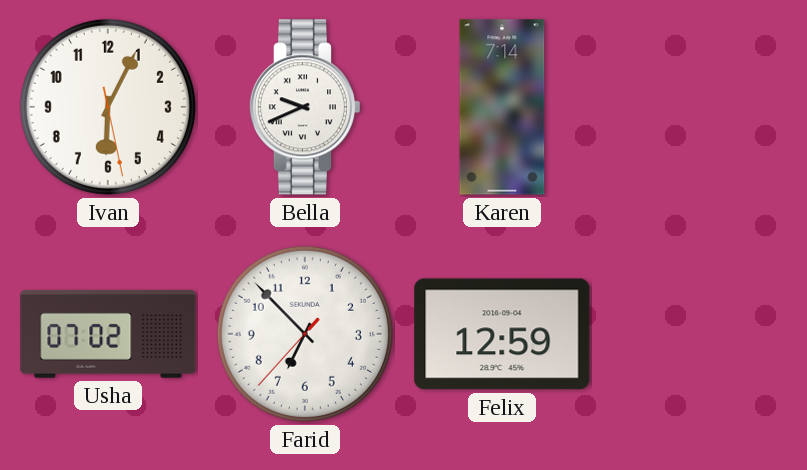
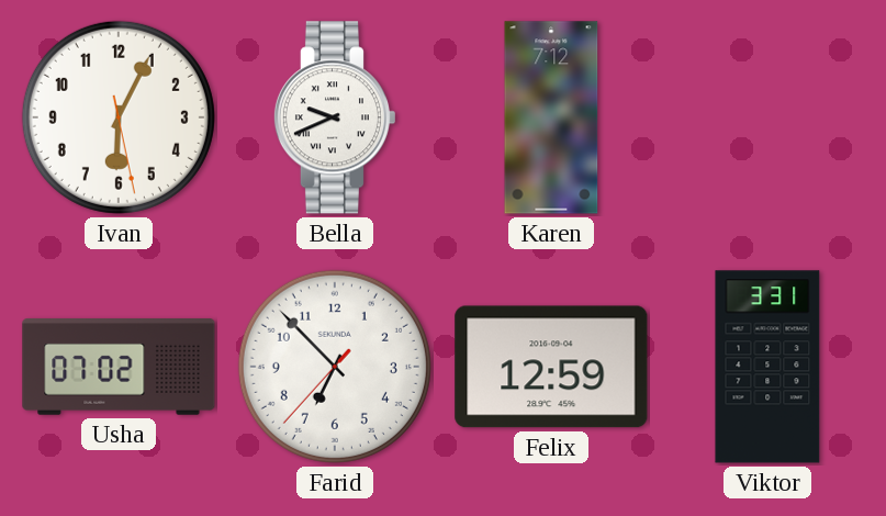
Karen: 7:14 -> 7:12
Viktor: none -> 3:31
